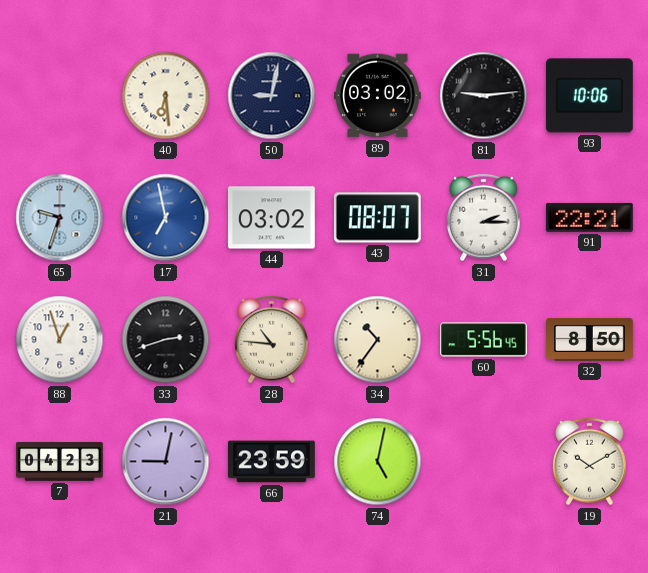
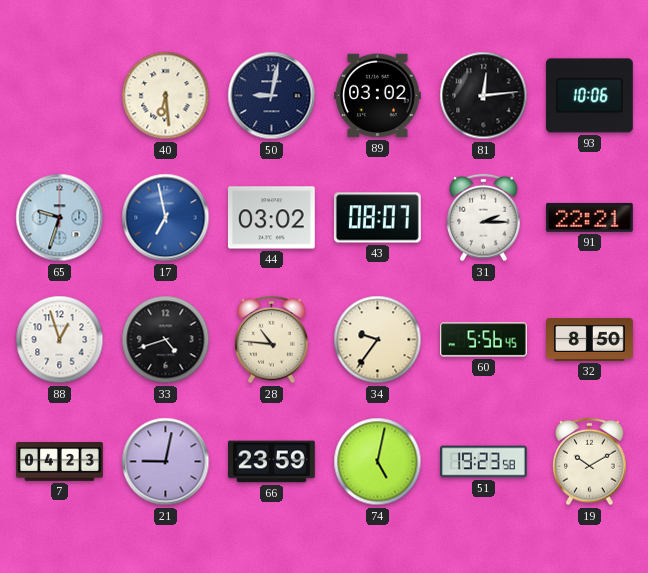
81: 9:14 -> 12:14
33: 2:42 -> 4:42
34: 10:36 -> 9:36
51: none -> 19:23
